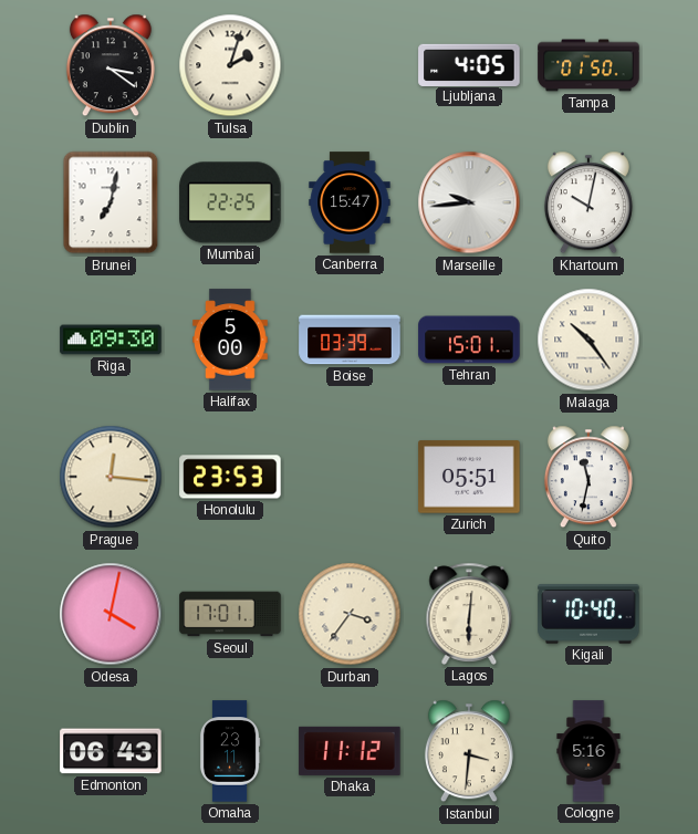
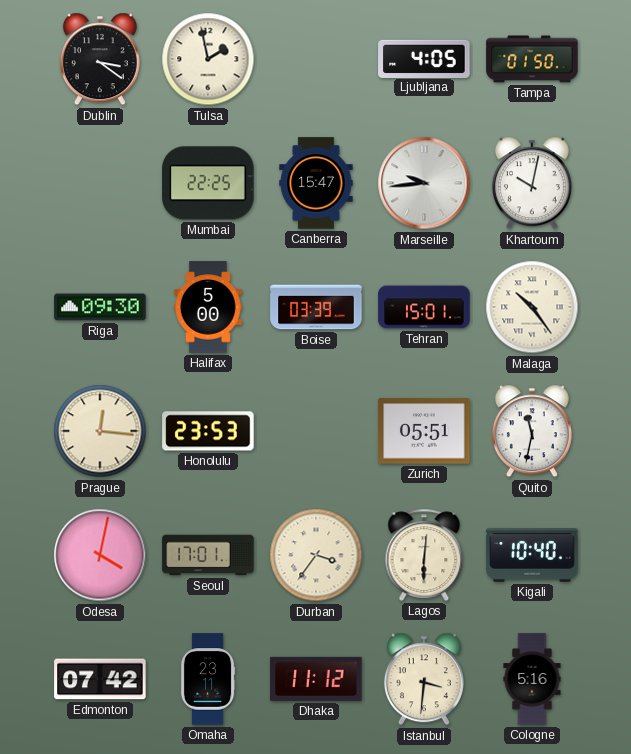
Tulsa: 2:03 -> 1:58
Brunei: 7:02 -> none
Edmonton: 06:43 -> 07:42
